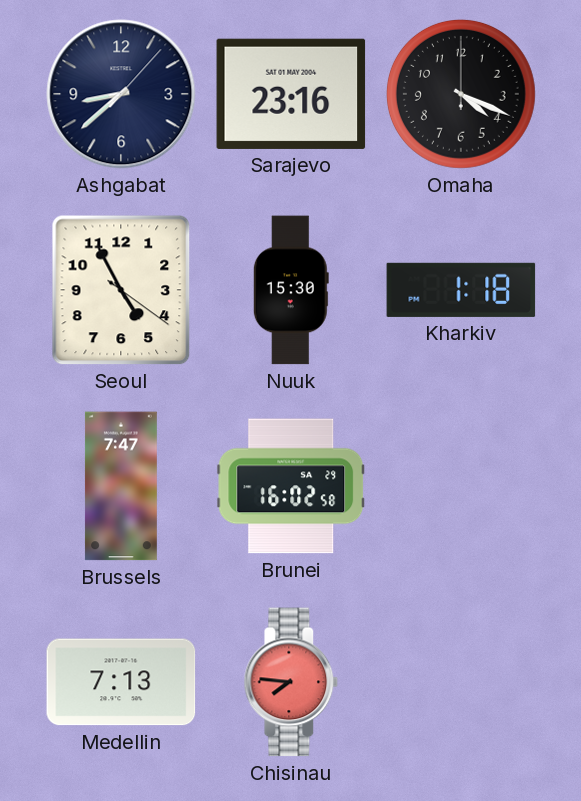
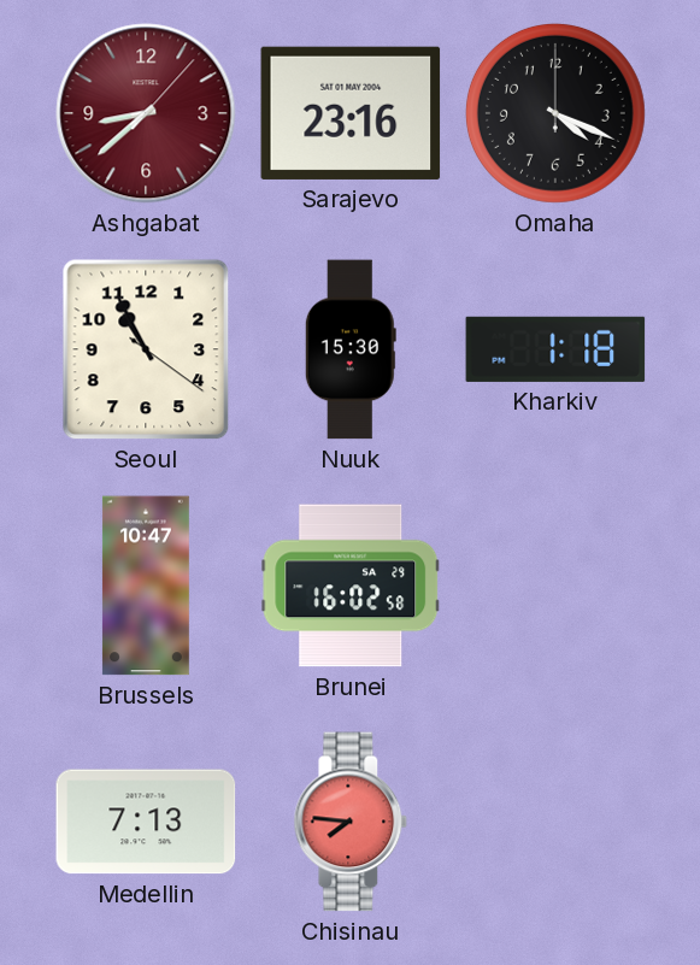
Ashgabat dial: navy -> burgundy
Seoul: 4:55 -> 10:55
Brussels: 7:47 -> 10:47
